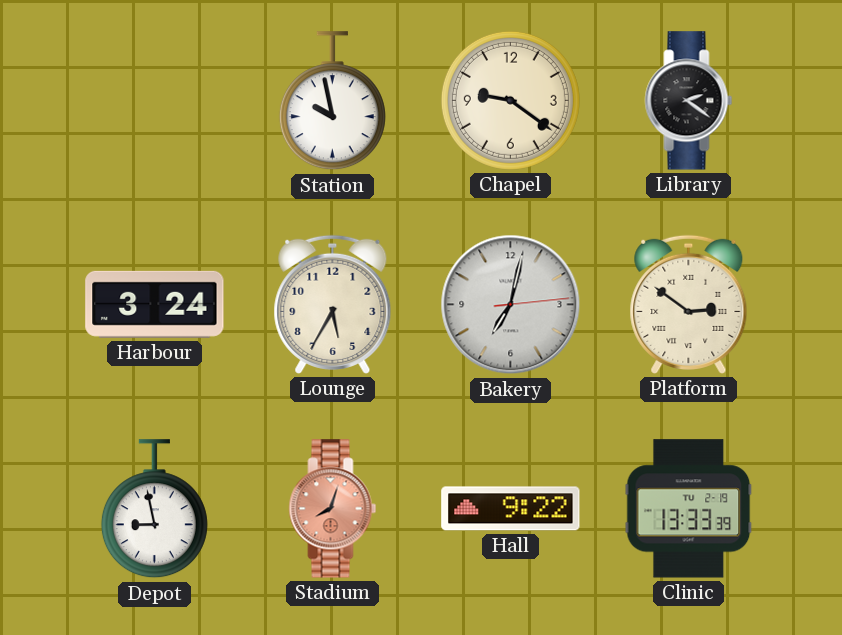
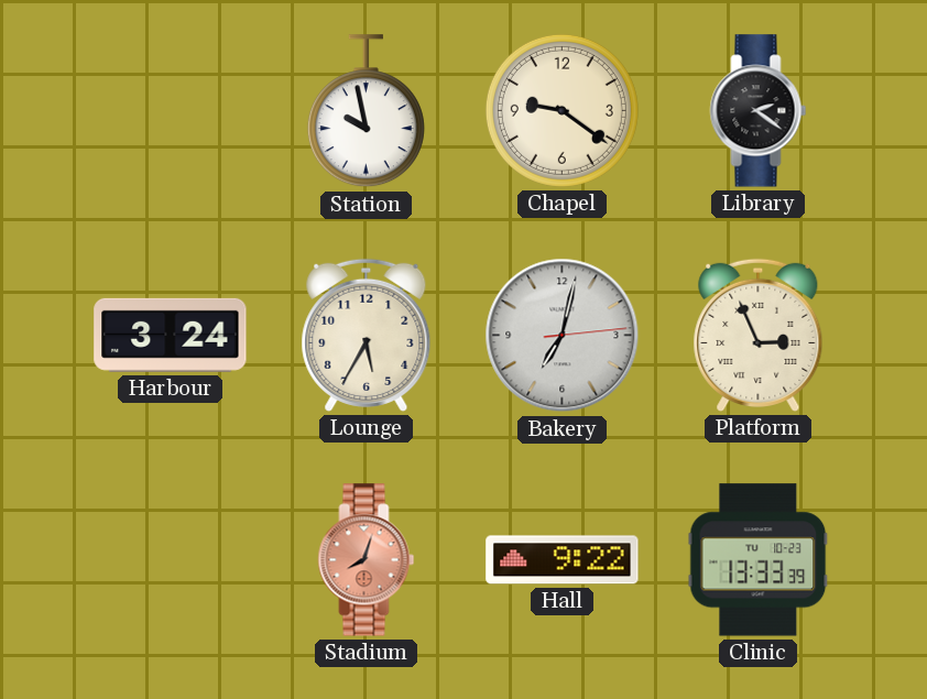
Platform: 2:51 -> 2:56
Depot: 8:58 -> none
Clinic date: TU 2-19 -> TU 10-23
